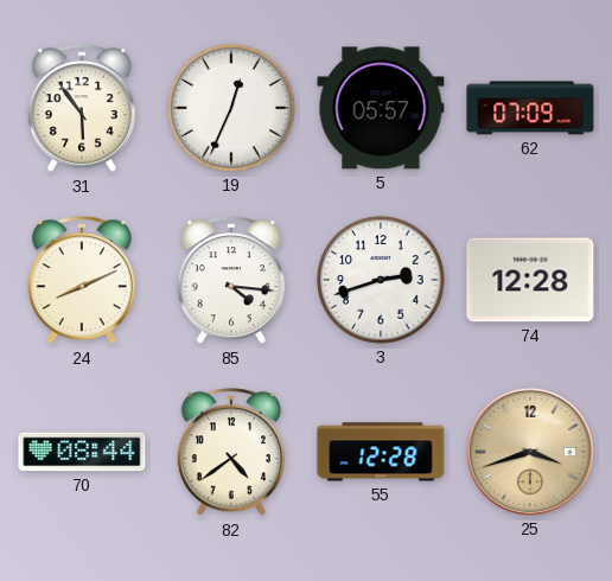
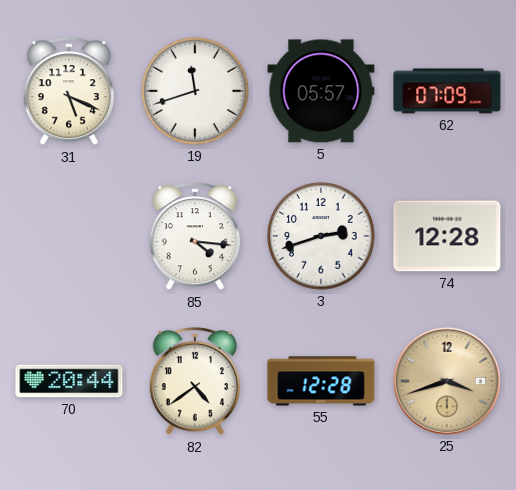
31: 5:54 -> 5:19
19: 12:34 -> 11:42
24: 8:11 -> none
70: 08:44 -> 20:44
